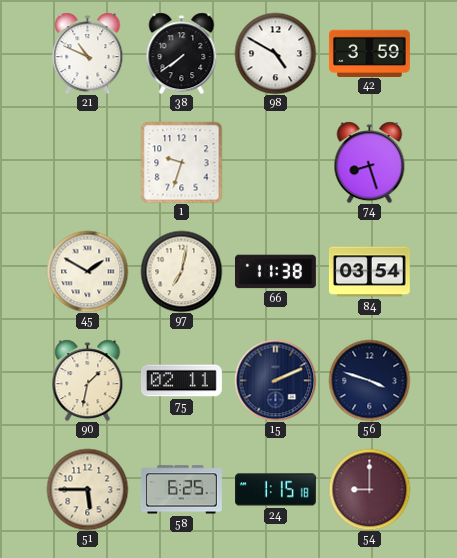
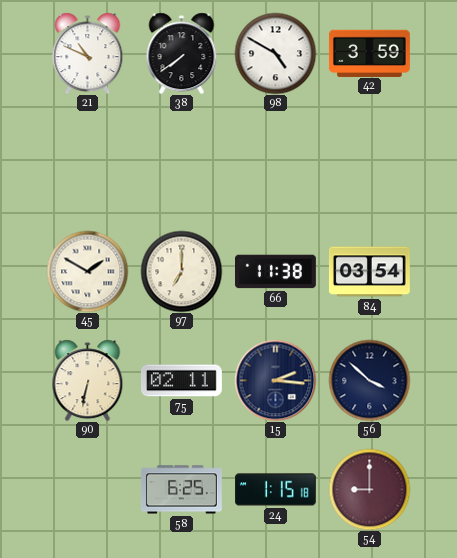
1: 9:33 -> none
74: 8:27 -> none
97: 7:02 -> 7:00
90: 1:32 -> 6:32
15: 2:11 -> 2:16
56: 3:48 -> 3:52
51: 5:45 -> none
